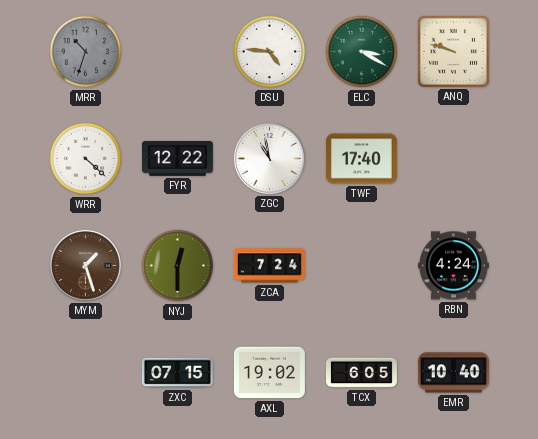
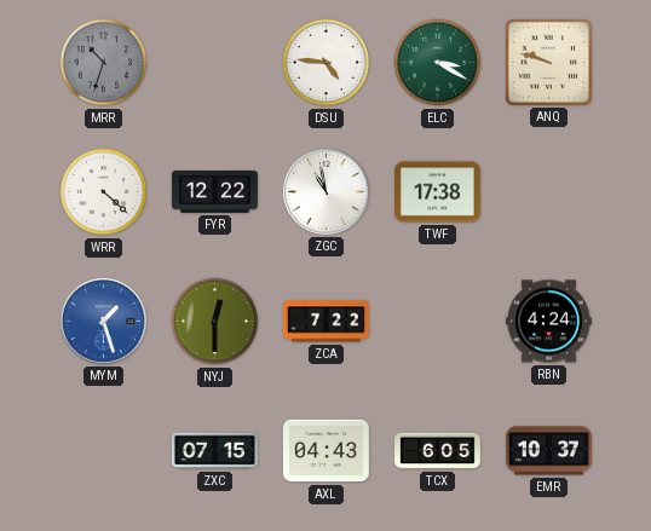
TWF: 17:40 -> 17:38
MYM dial: brown -> blue
ZCA: 7:24 -> 7:22
AXL: 19:02 -> 04:43
EMR: 10:40 -> 10:37
